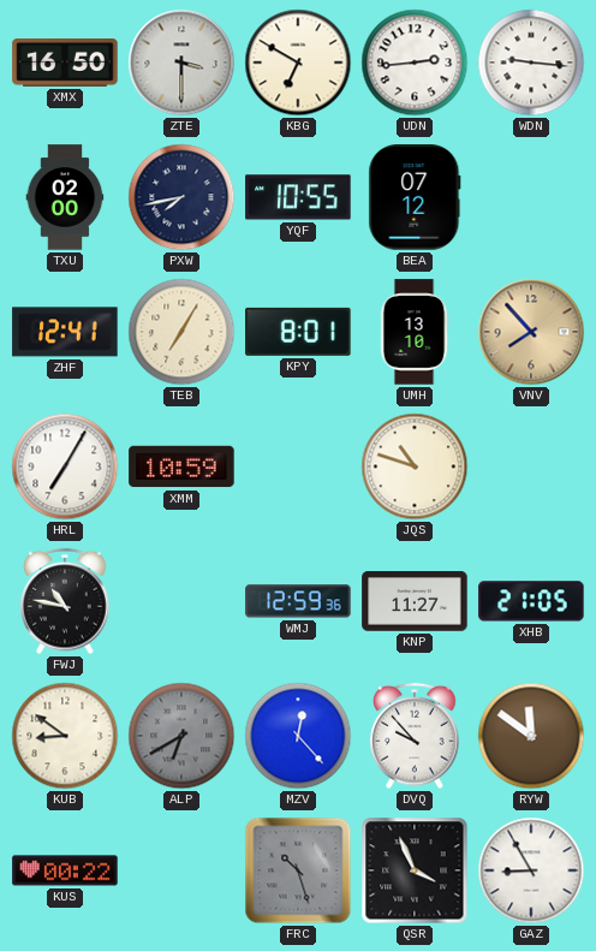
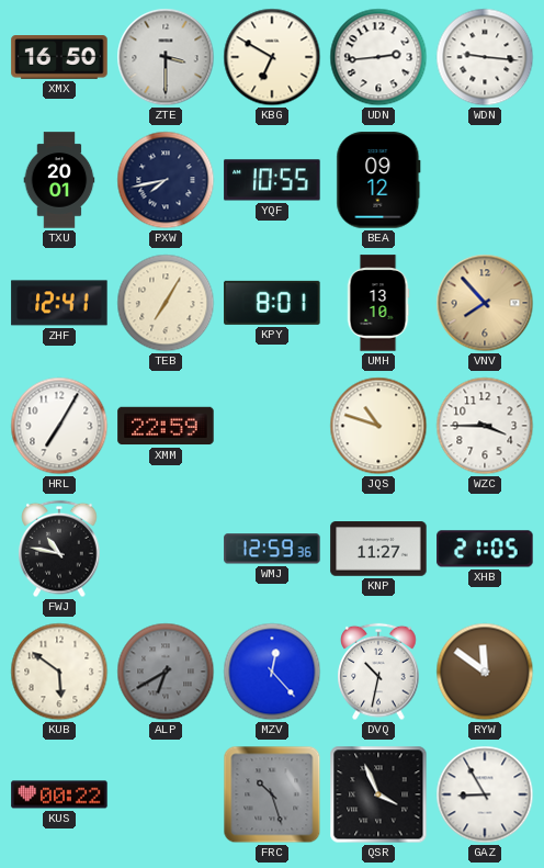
TXU: 02:00 -> 20:01
BEA: 07:12 -> 09:12
XMM: 10:59 -> 22:59
WZC: none -> 3:45
KUB: 8:51 -> 5:51
DVQ: 9:53 -> 10:32
